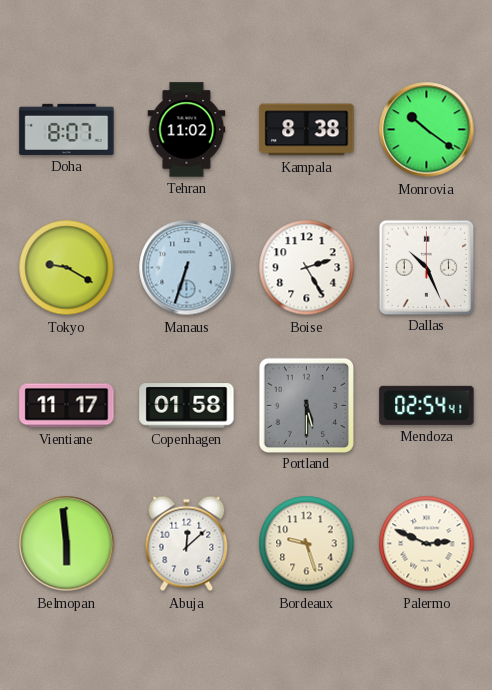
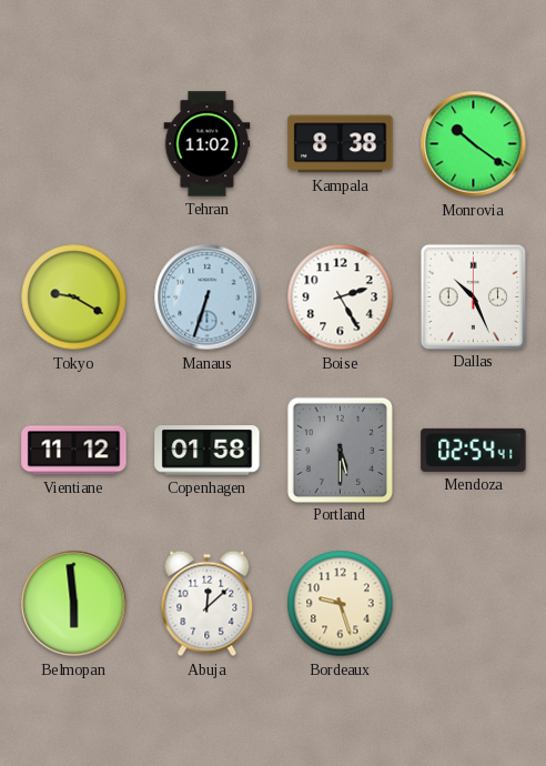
Doha: 8:07 -> none
Vientiane: 11:17 -> 11:12
Palermo: 2:49 -> none
